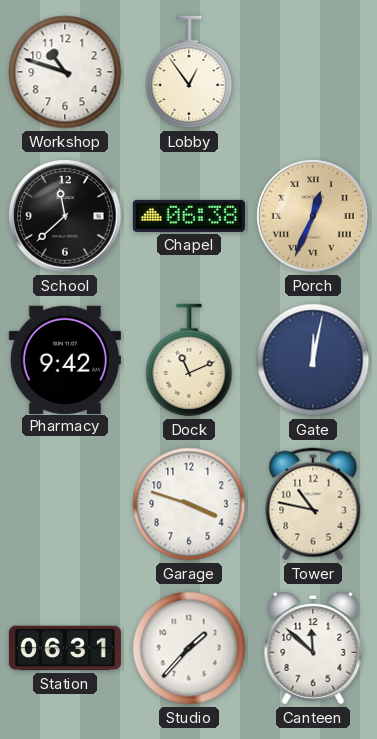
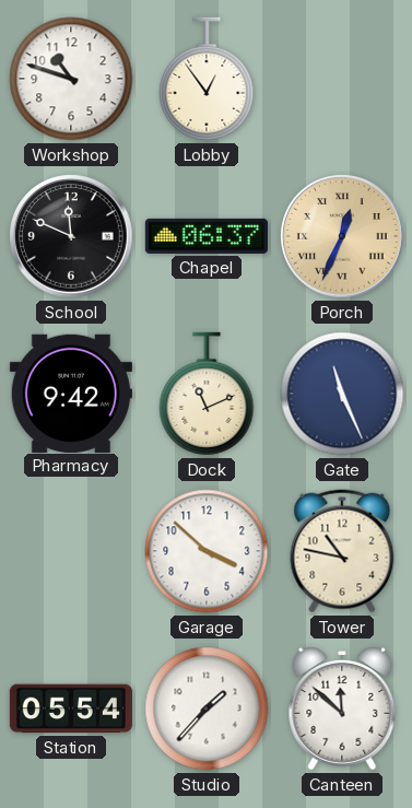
School: 11:38 -> 11:49
Chapel: 06:38 -> 06:37
Gate: 12:02 -> 11:26
Garage: 3:48 -> 3:52
Station: 06:31 -> 05:54
